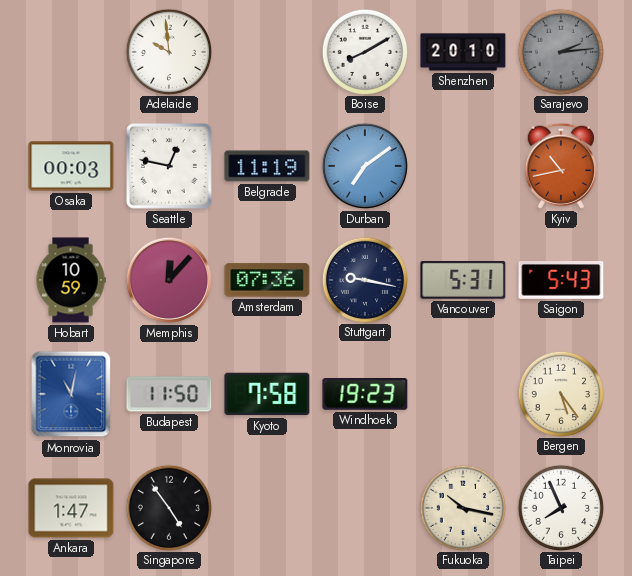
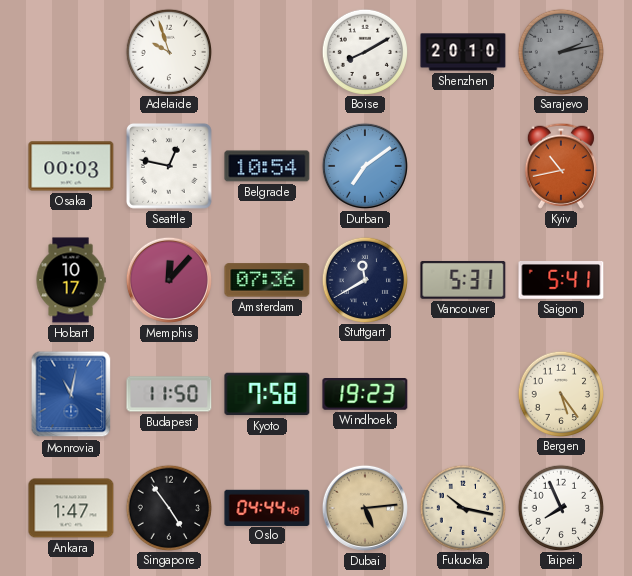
Adelaide: 9:59 -> 9:57
Sarajevo: 2:14 -> 2:13
Belgrade: 11:19 -> 10:54
Hobart: 10:59 -> 10:17
Stuttgart: 9:17 -> 11:40
Saigon: 5:43 -> 5:41
Oslo: none -> 04:44
Dubai: none -> 5:14
